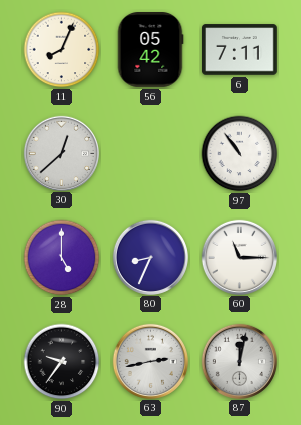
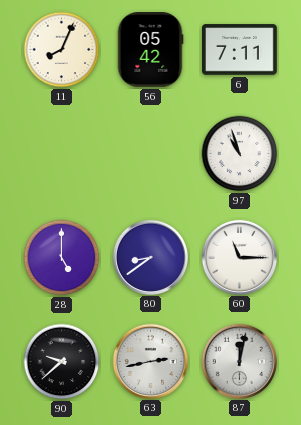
30: 12:38 -> none
97: 10:54 -> 10:57
80: 8:34 -> 8:39
90: 9:36 -> 9:38
